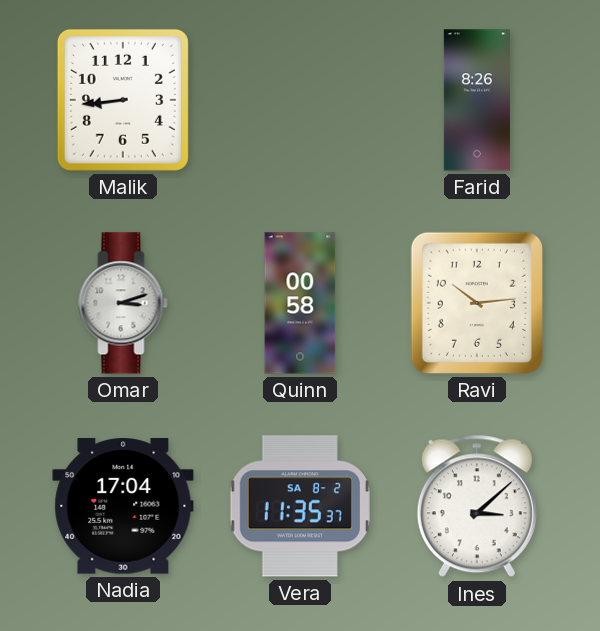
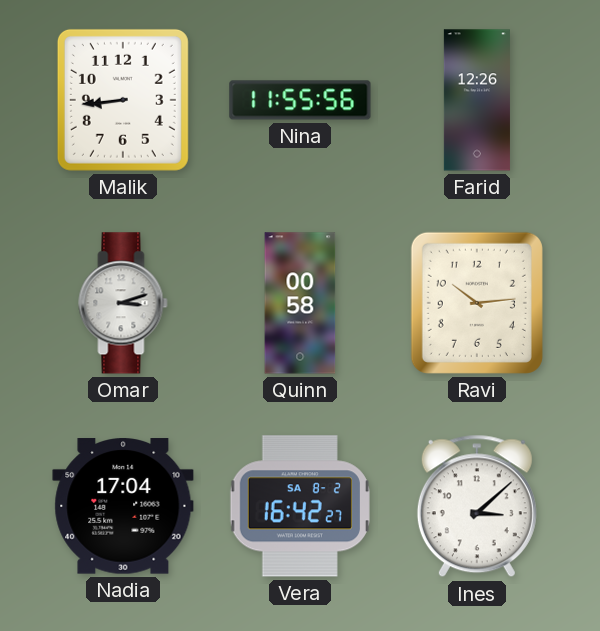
Nina: none -> 11:55
Farid: 8:26 -> 12:26
Vera: 11:35 -> 16:42
